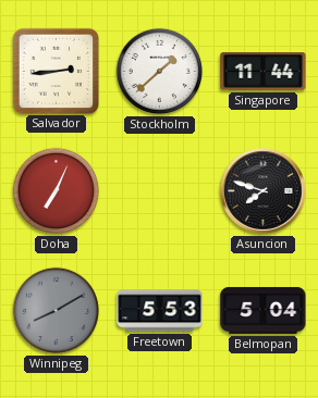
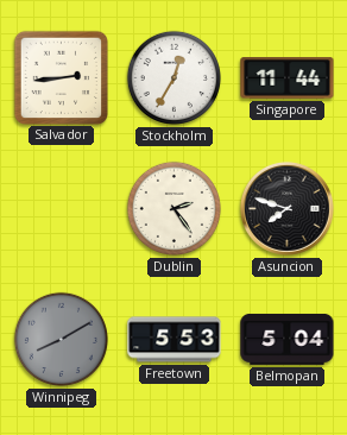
Stockholm: 1:38 -> 12:35
Doha: 7:04 -> none
Dublin: none -> 2:24
